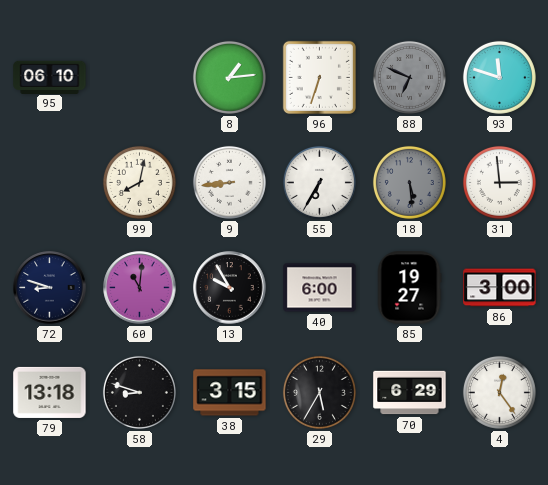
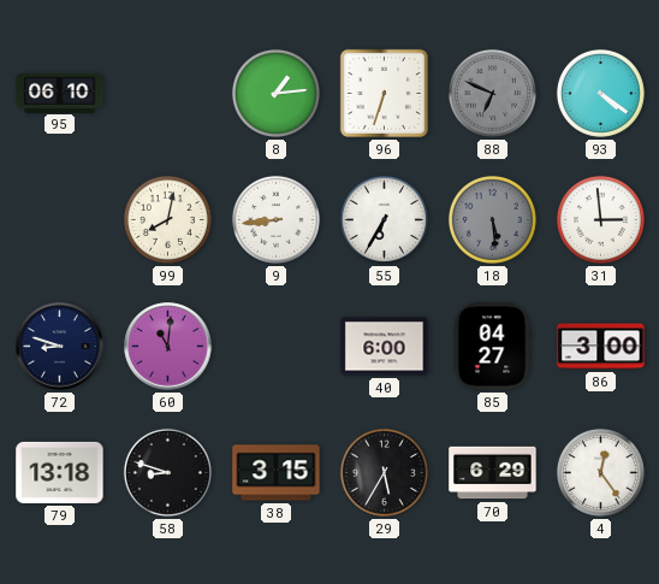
93: 11:48 -> 4:21
13: 9:55 -> none
85: 19:27 -> 04:27
